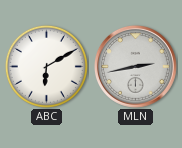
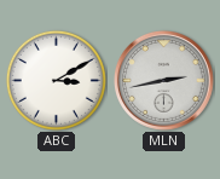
ABC: 6:10 -> 3:10
